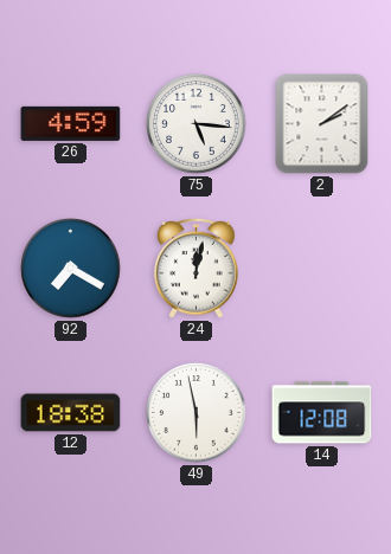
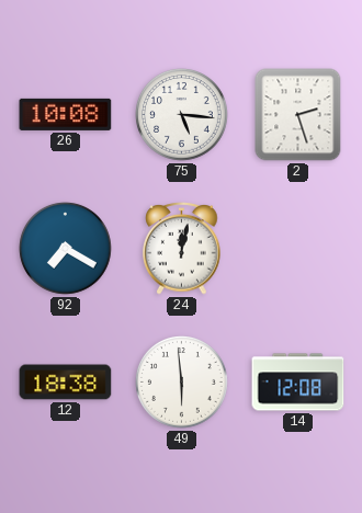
26: 4:59 -> 10:08
2: 2:09 -> 2:27
49: 5:58 -> 5:59
